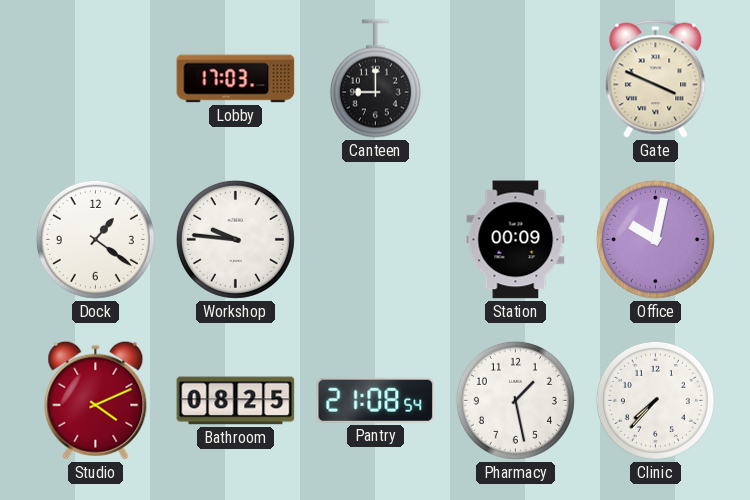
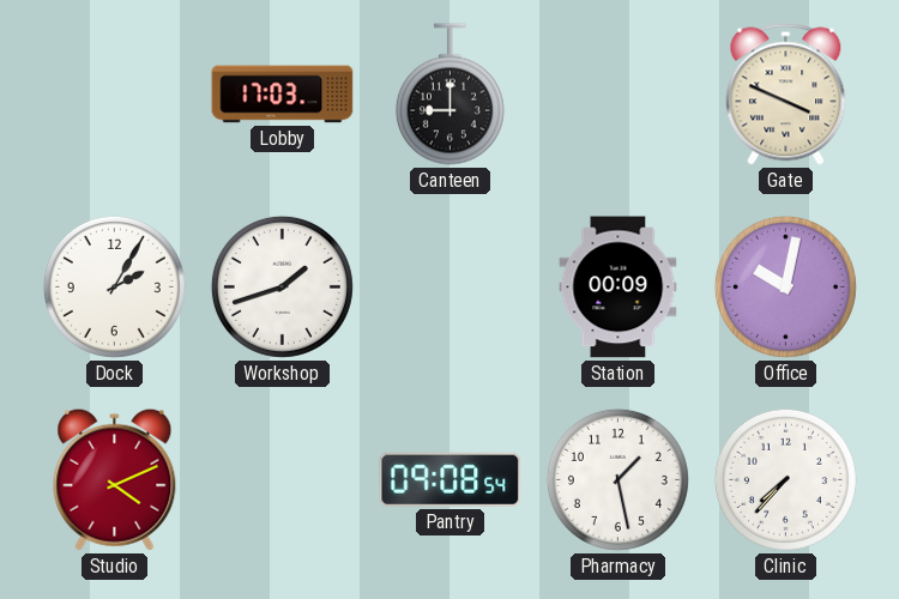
Dock: 1:21 -> 2:05
Workshop: 9:46 -> 1:42
Bathroom: 08:25 -> none
Pantry: 21:08 -> 09:08
